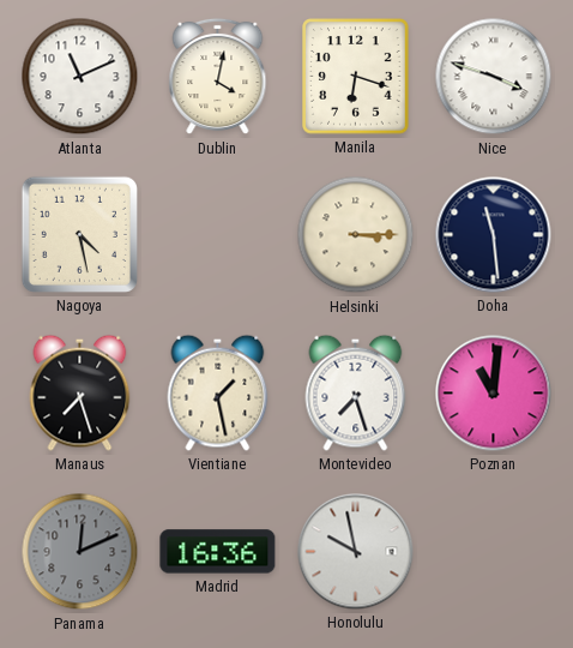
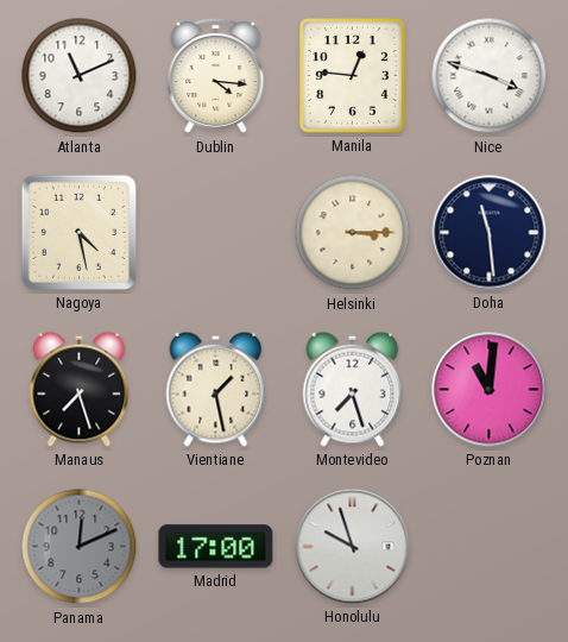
Dublin: 4:02 -> 4:16
Manila: 6:18 -> 12:46
Madrid: 16:36 -> 17:00
Honolulu: 9:58 -> 9:57
